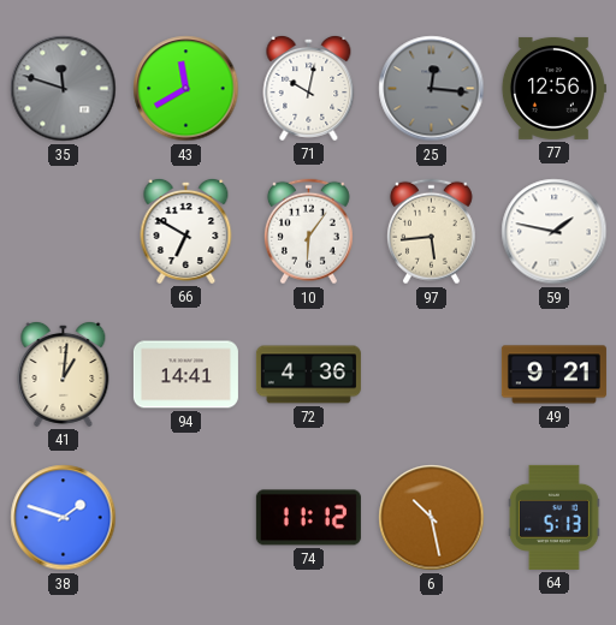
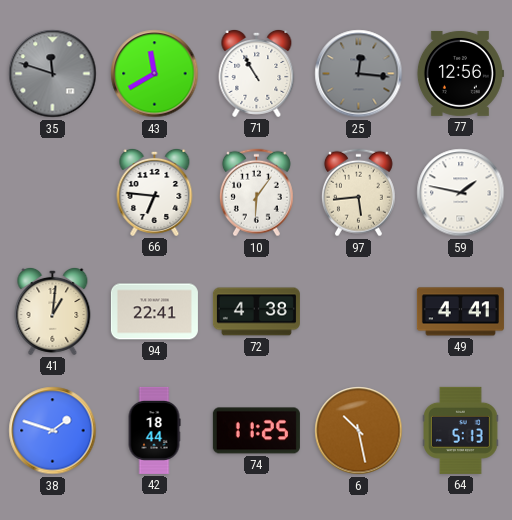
71: 10:02 -> 10:55
66: 6:50 -> 6:46
94: 14:41 -> 22:41
72: 4:36 -> 4:38
49: 9:21 -> 4:41
42: none -> 18:44
74: 11:12 -> 11:25
